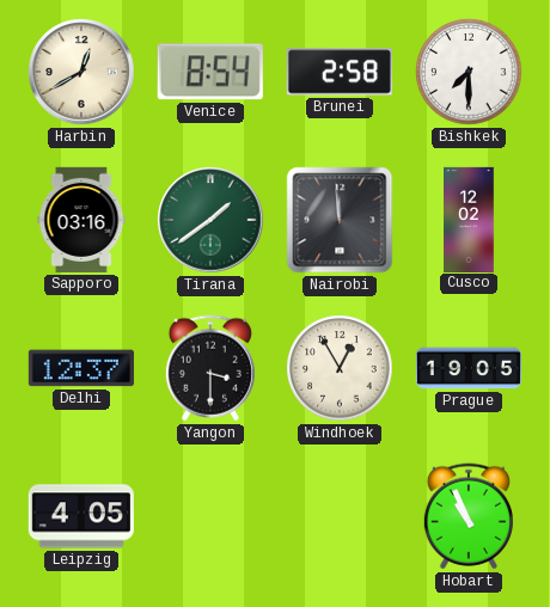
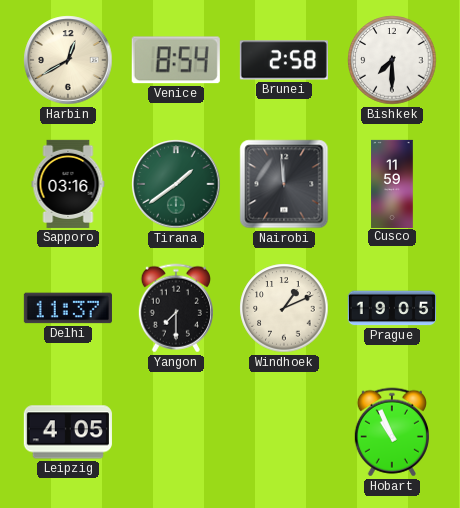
Cusco: 12:02 -> 11:59
Delhi: 12:37 -> 11:37
Yangon: 3:30 -> 7:30
Windhoek: 12:55 -> 1:11
